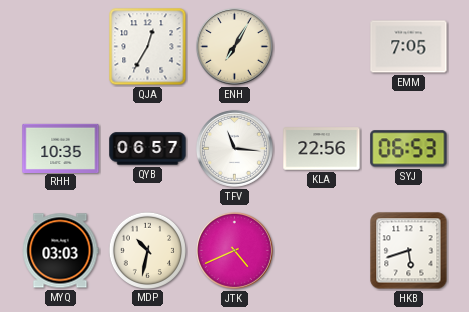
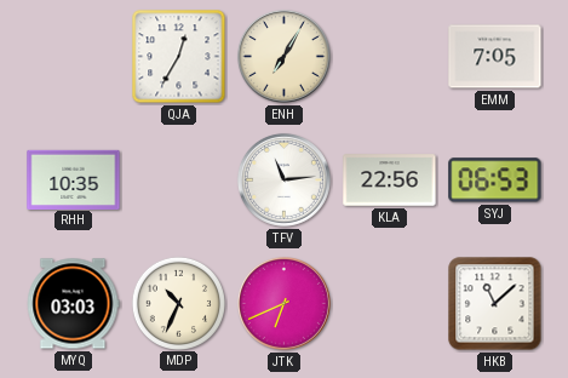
QYB: 06:57 -> none
TFV: 11:16 -> 11:14
MDP: 10:32 -> 10:34
JTK: 4:41 -> 6:41
HKB: 5:42 -> 11:08
